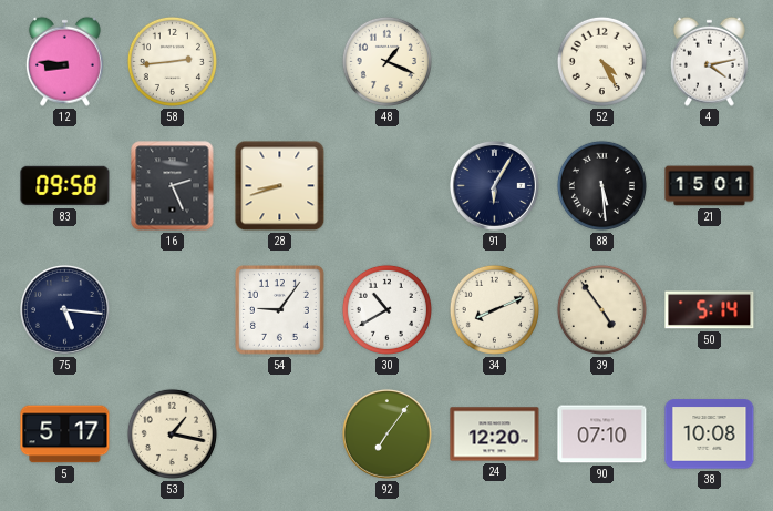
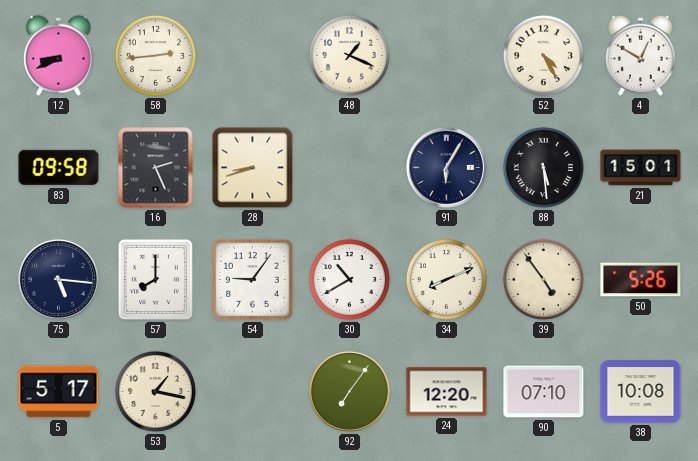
12: 8:46 -> 8:41
4: 4:13 -> 12:50
57: none -> 8:00
50: 5:14 -> 5:26
